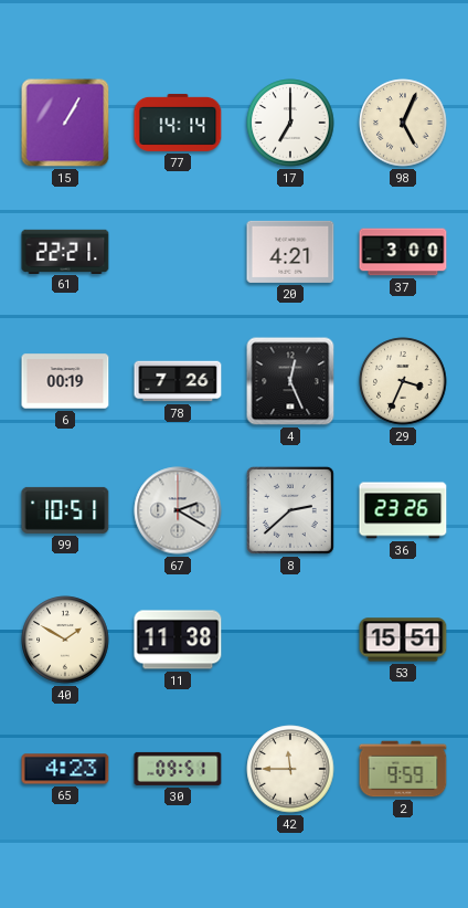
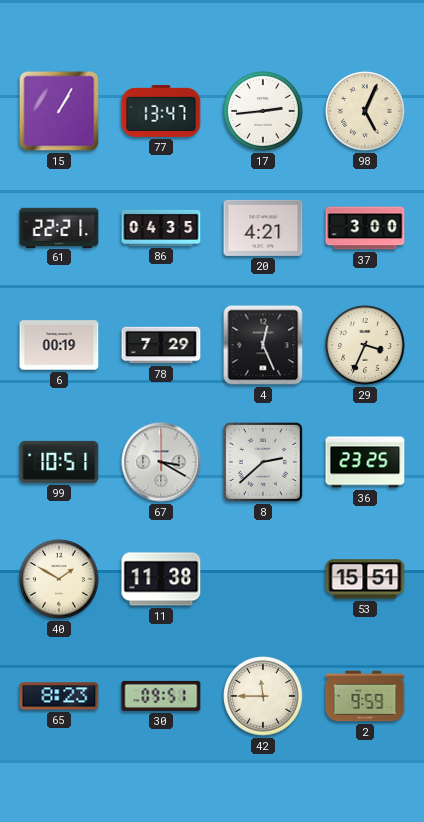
77: 14:14 -> 13:47
17: 7:00 -> 2:44
86: none -> 04:35
78: 7:26 -> 7:29
67: 2:20 -> 3:20
36: 23:26 -> 23:25
65: 4:23 -> 8:23
